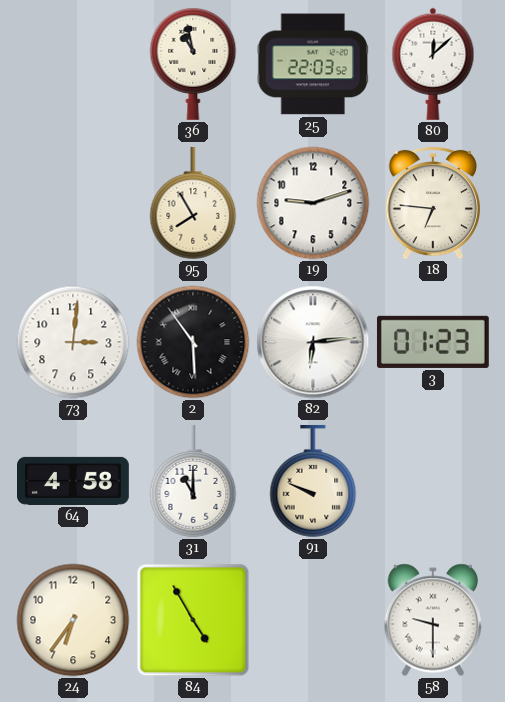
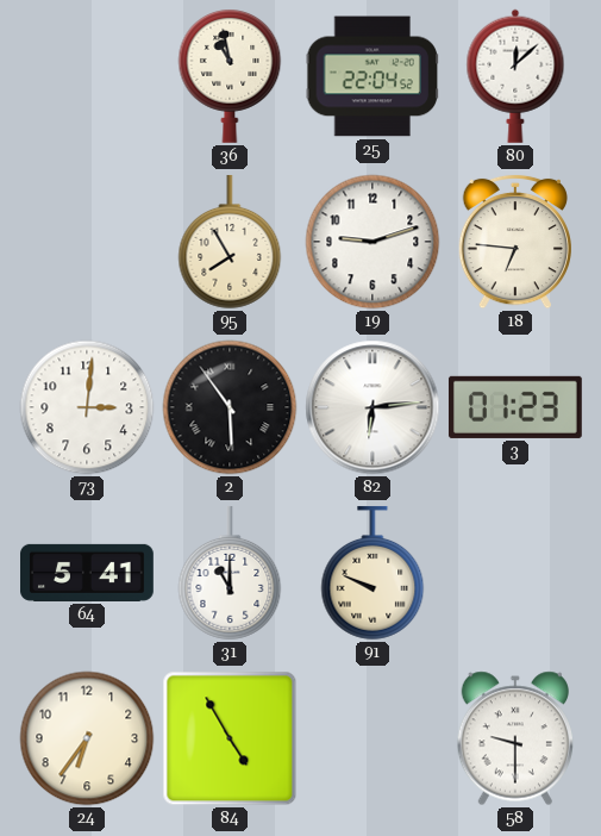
25: 22:03 -> 22:04
64: 4:58 -> 5:41
